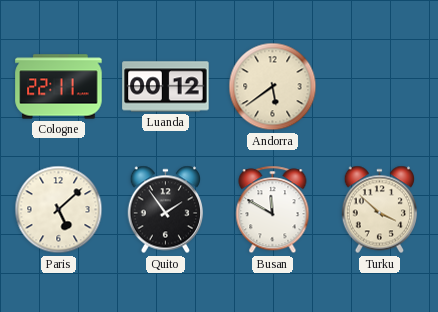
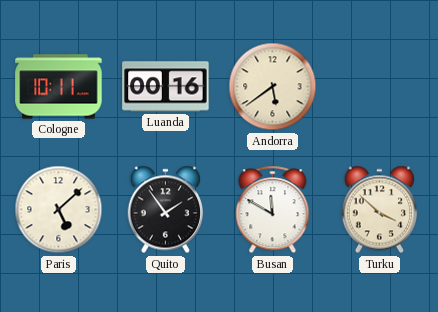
Cologne: 22:11 -> 10:11
Luanda: 00:12 -> 00:16
